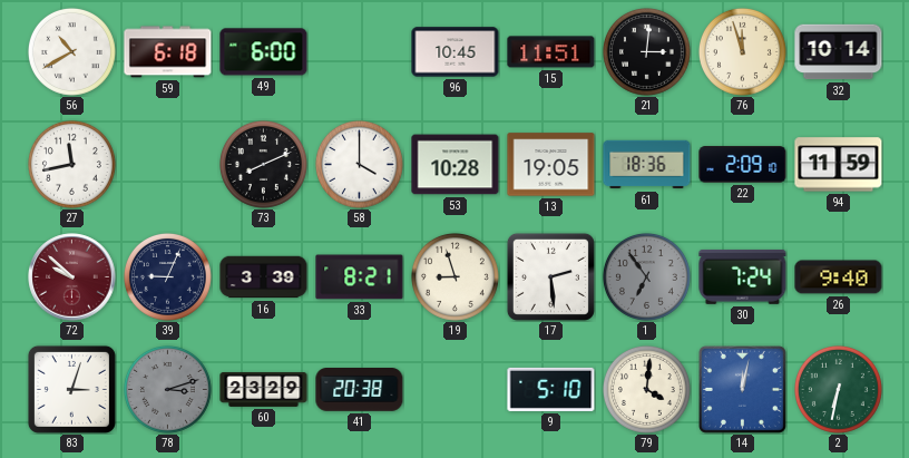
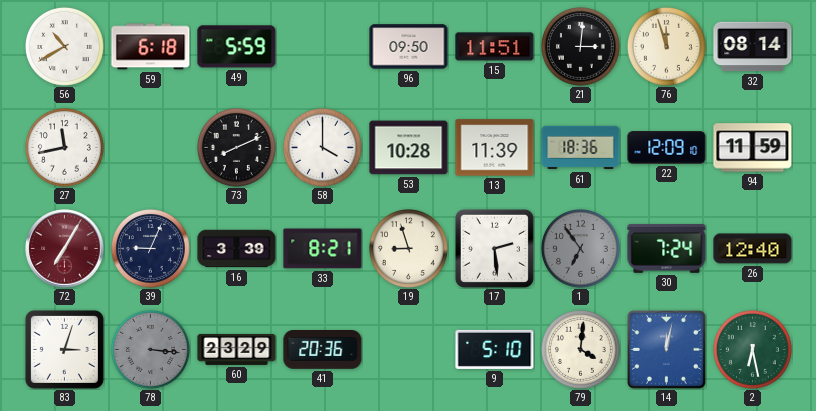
49: 6:00 -> 5:59
96: 10:45 -> 09:50
32: 10:14 -> 08:14
13: 19:05 -> 11:39
22: 2:09 -> 12:09
72: 9:52 -> 7:05
26: 9:40 -> 12:40
78: 3:12 -> 3:16
41: 20:38 -> 20:36
2: 6:32 -> 6:28
